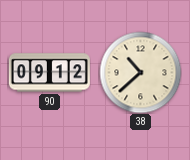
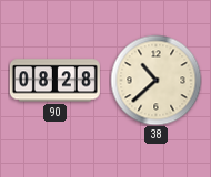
90: 09:12 -> 08:28
